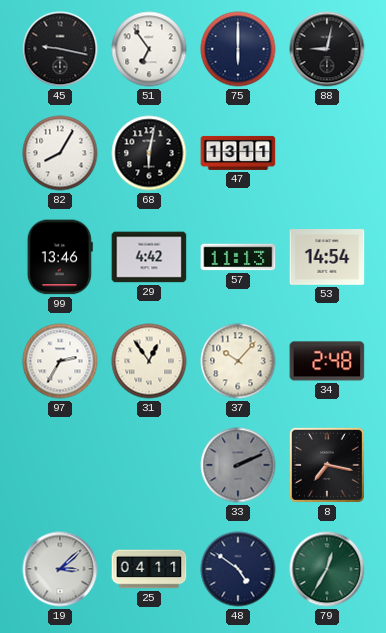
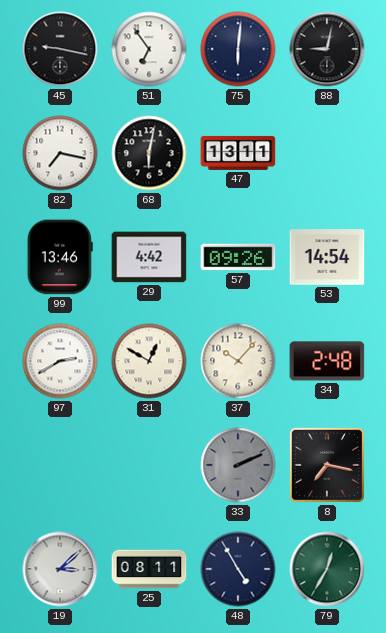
75: 6:00 -> 6:01
82: 8:05 -> 7:17
57: 11:13 -> 09:26
97: 2:35 -> 2:40
31: 12:54 -> 12:50
25: 04:11 -> 08:11
48: 4:51 -> 4:55
